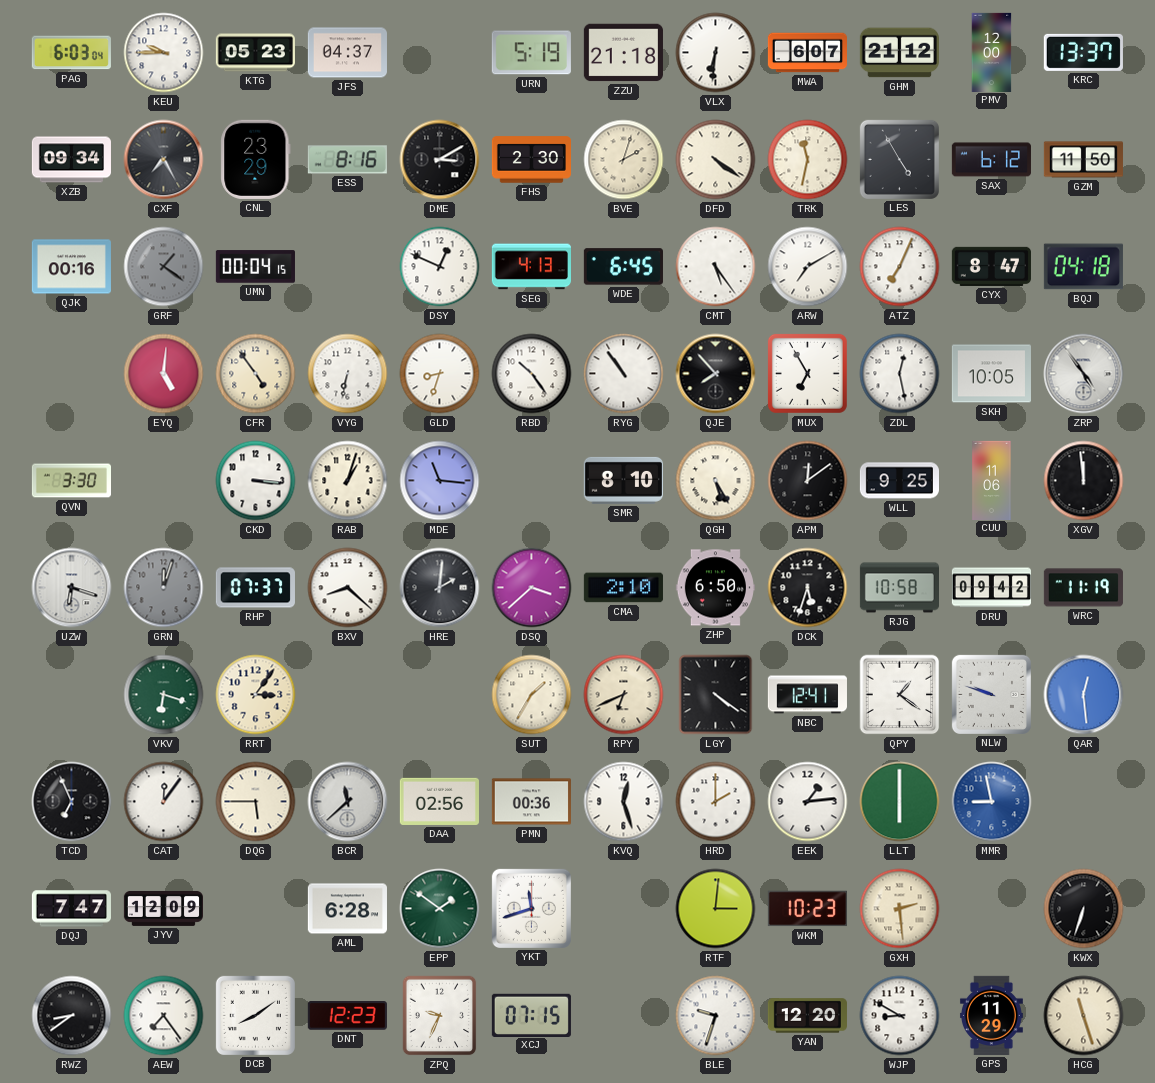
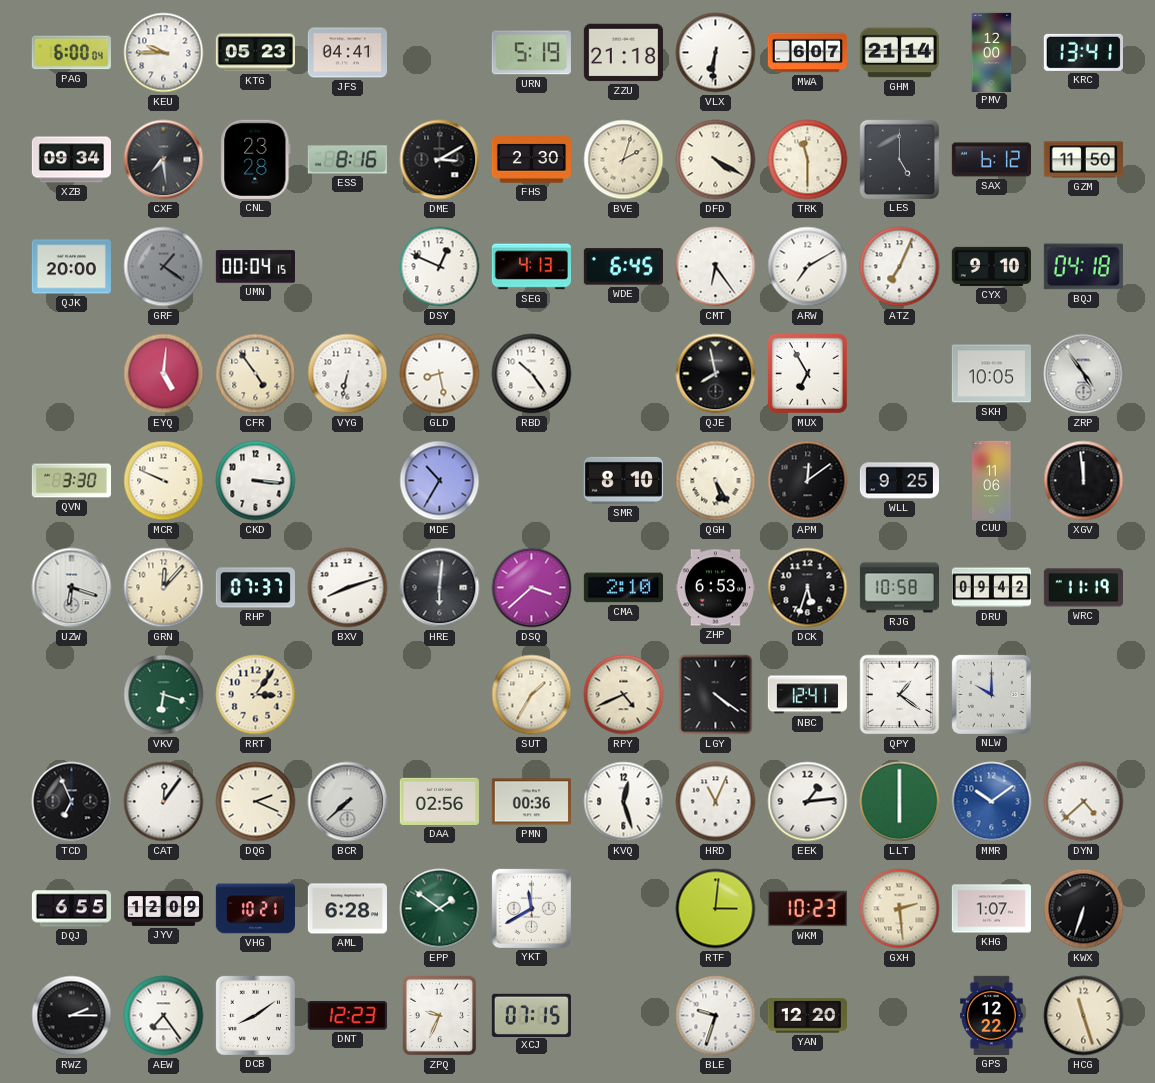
PAG: 6:03 -> 6:00
JFS: 04:37 -> 04:41
GHM: 21:12 -> 21:14
KRC: 13:37 -> 13:41
CXF: 7:25 -> 7:29
CNL: 23:29 -> 23:28
DFD: 4:21 -> 4:20
TRK: 11:32 -> 11:30
LES: 4:55 -> 5:00
QJK: 00:16 -> 20:00
CMT: 5:24 -> 6:24
CYX: 8:47 -> 9:10
GLD: 8:33 -> 8:28
RYG: 10:54 -> none
QJE: 7:53 -> 7:58
ZDL: 12:28 -> none
MCR: none -> 9:49
RAB: 1:03 -> none
MDE: 11:16 -> 10:35
GRN: 12:03 -> 12:07
GRN dial: grey -> cream
BXV: 8:22 -> 8:12
HRE: 2:01 -> 6:01
ZHP: 6:50 -> 6:53
RPY: 6:41 -> 4:41
NLW: 9:48 -> 10:00
QAR: 12:29 -> none
DQG: 5:45 -> 2:19
BCR: 11:38 -> 7:38
HRD: 2:00 -> 11:04
MMR: 8:58 -> 10:09
DYN: none -> 4:38
DQJ: 7:47 -> 6:55
VHG: none -> 10:21
YKT: 11:42 -> 11:40
KHG: none -> 1:07
RWZ: 8:39 -> 2:15
WJP: 8:50 -> none
GPS: 11:29 -> 12:22
